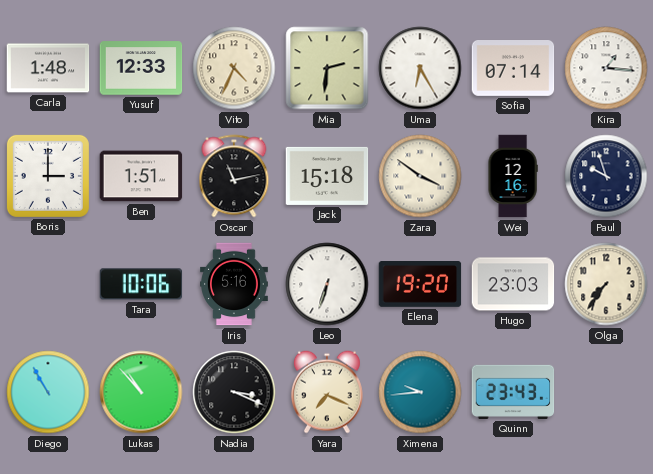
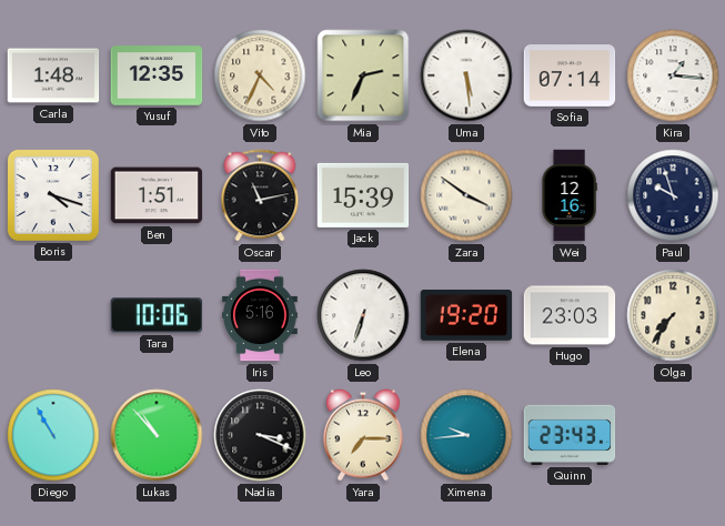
Yusuf: 12:33 -> 12:35
Mia: 2:31 -> 2:34
Uma: 6:25 -> 5:29
Boris: 3:00 -> 4:18
Jack: 15:18 -> 15:39
Yara: 7:19 -> 7:15
